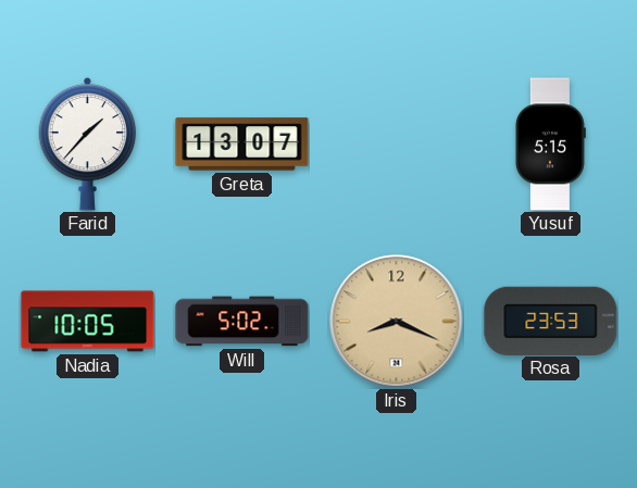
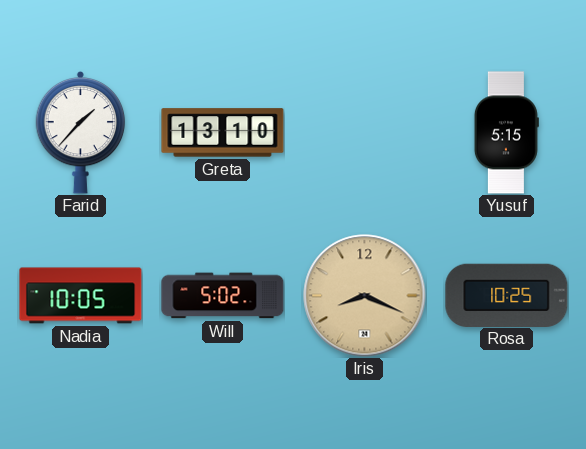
Greta: 13:07 -> 13:10
Rosa: 23:53 -> 10:25
